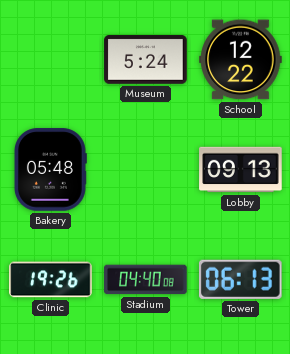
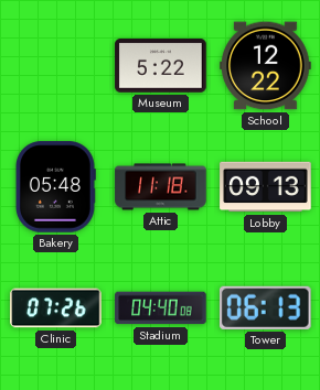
Museum: 5:24 -> 5:22
Attic: none -> 11:18
Clinic: 19:26 -> 07:26
